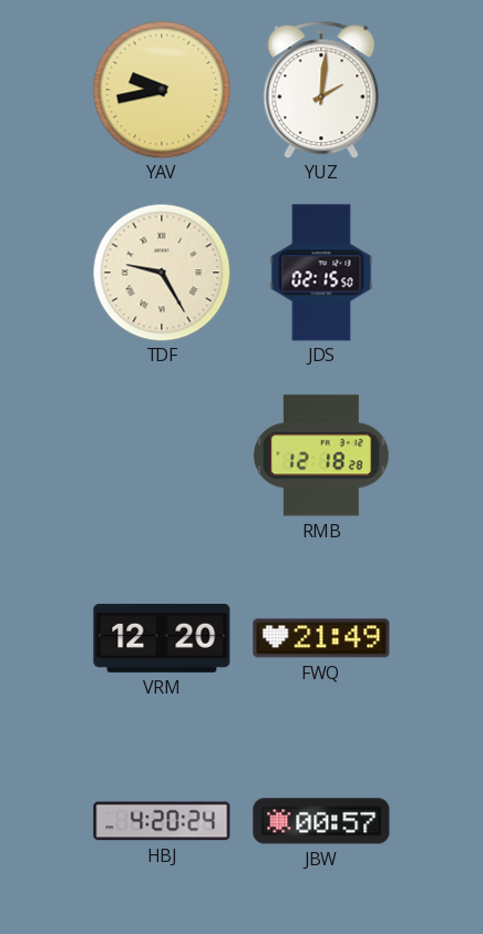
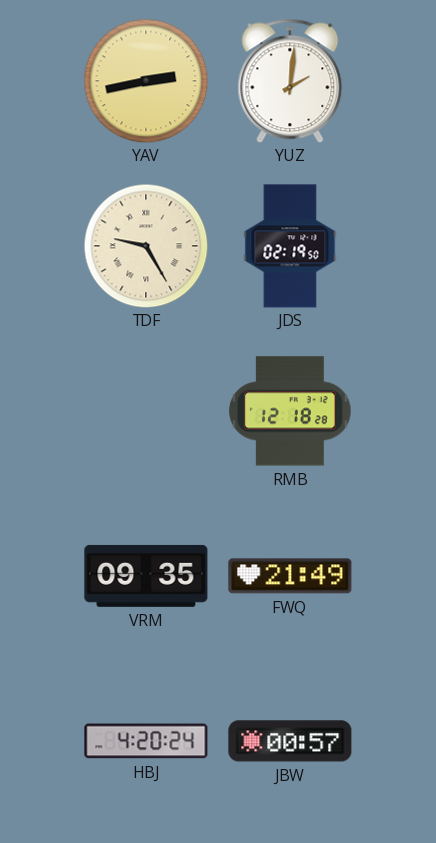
YAV: 9:43 -> 2:43
JDS: 02:15 -> 02:19
VRM: 12:20 -> 09:35
